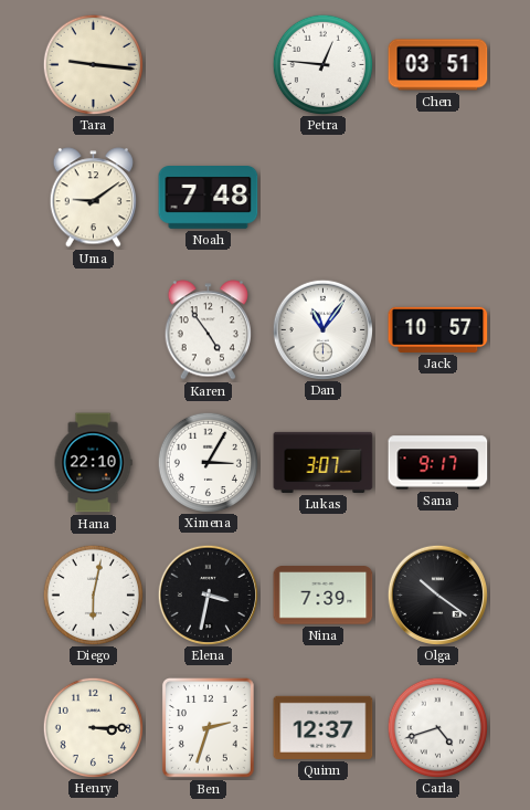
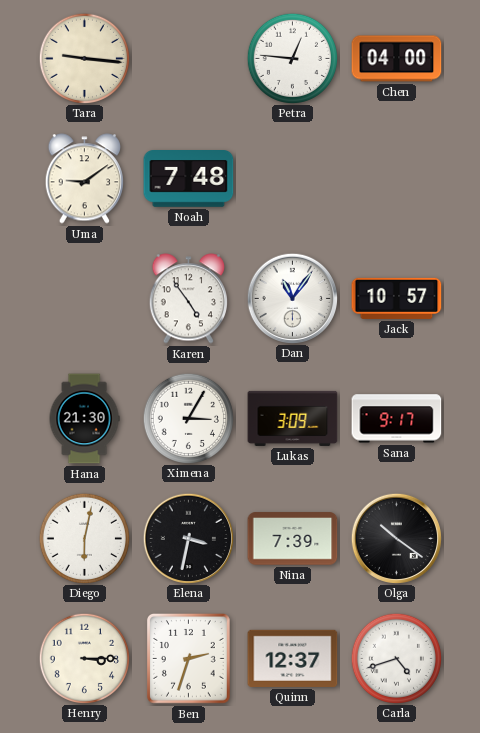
Chen: 03:51 -> 04:00
Hana: 22:10 -> 21:30
Lukas: 3:07 -> 3:09
